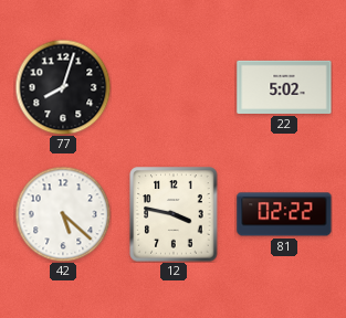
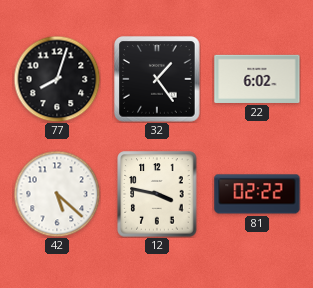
32: none -> 1:24
22: 5:02 -> 6:02
